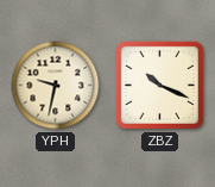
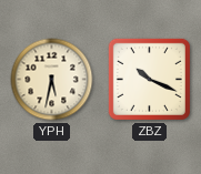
YPH: 9:32 -> 5:32
